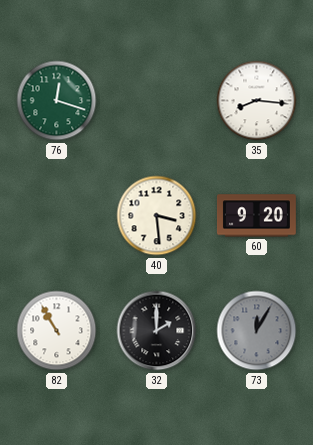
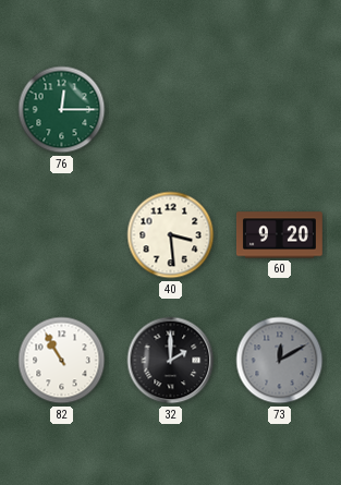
76: 12:18 -> 12:15
35: 8:16 -> none
73: 12:05 -> 12:10
